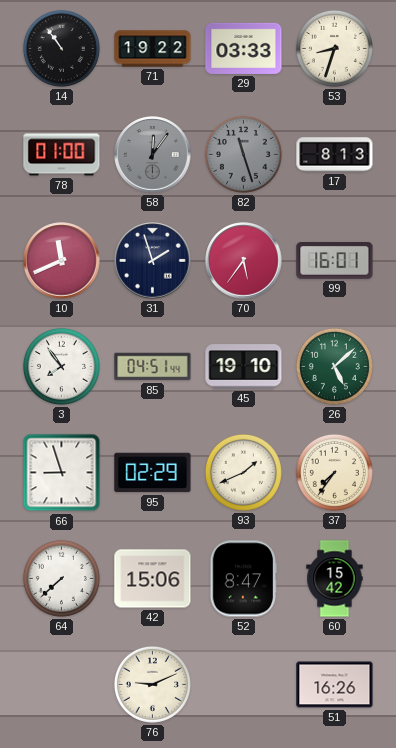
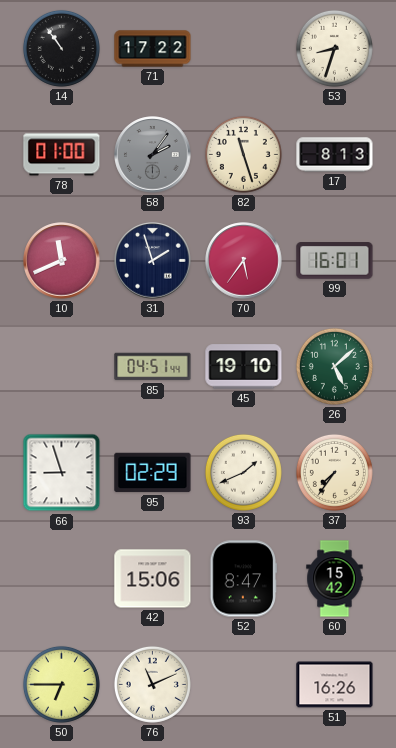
71: 19:22 -> 17:22
29: 03:33 -> none
58: 12:06 -> 2:06
82 dial: grey -> cream
3: 7:54 -> none
64: 7:38 -> none
50: none -> 6:45
76: 9:11 -> 11:11
